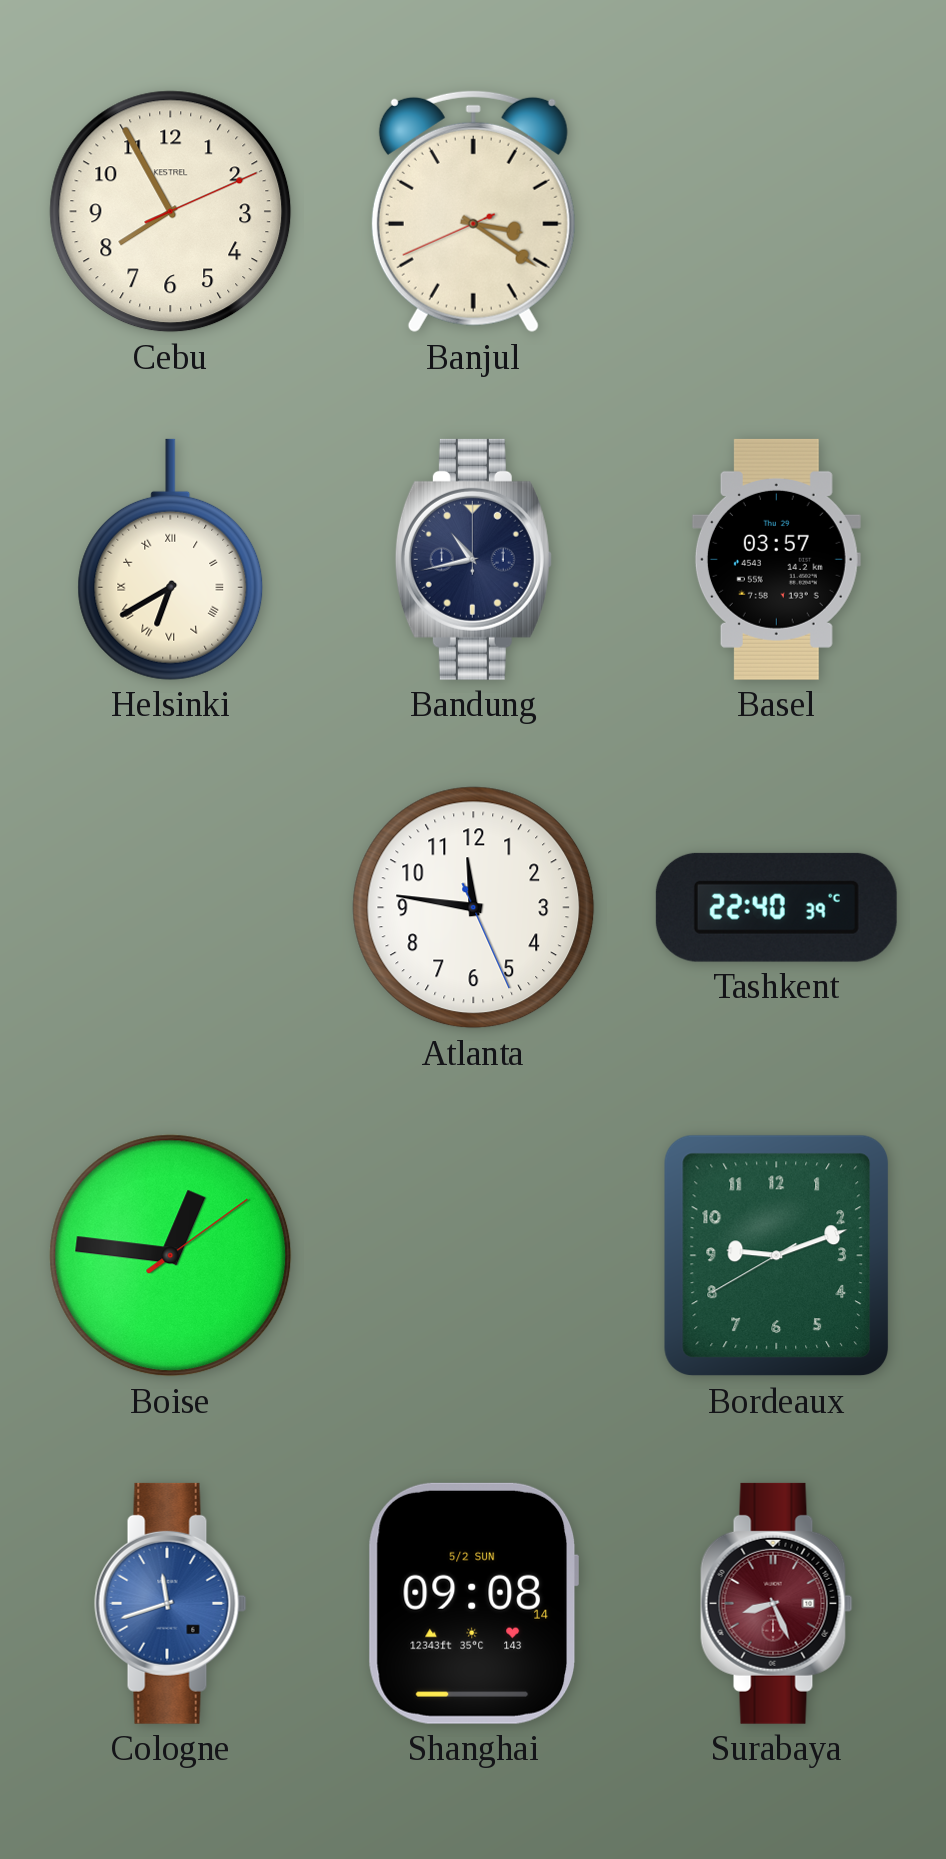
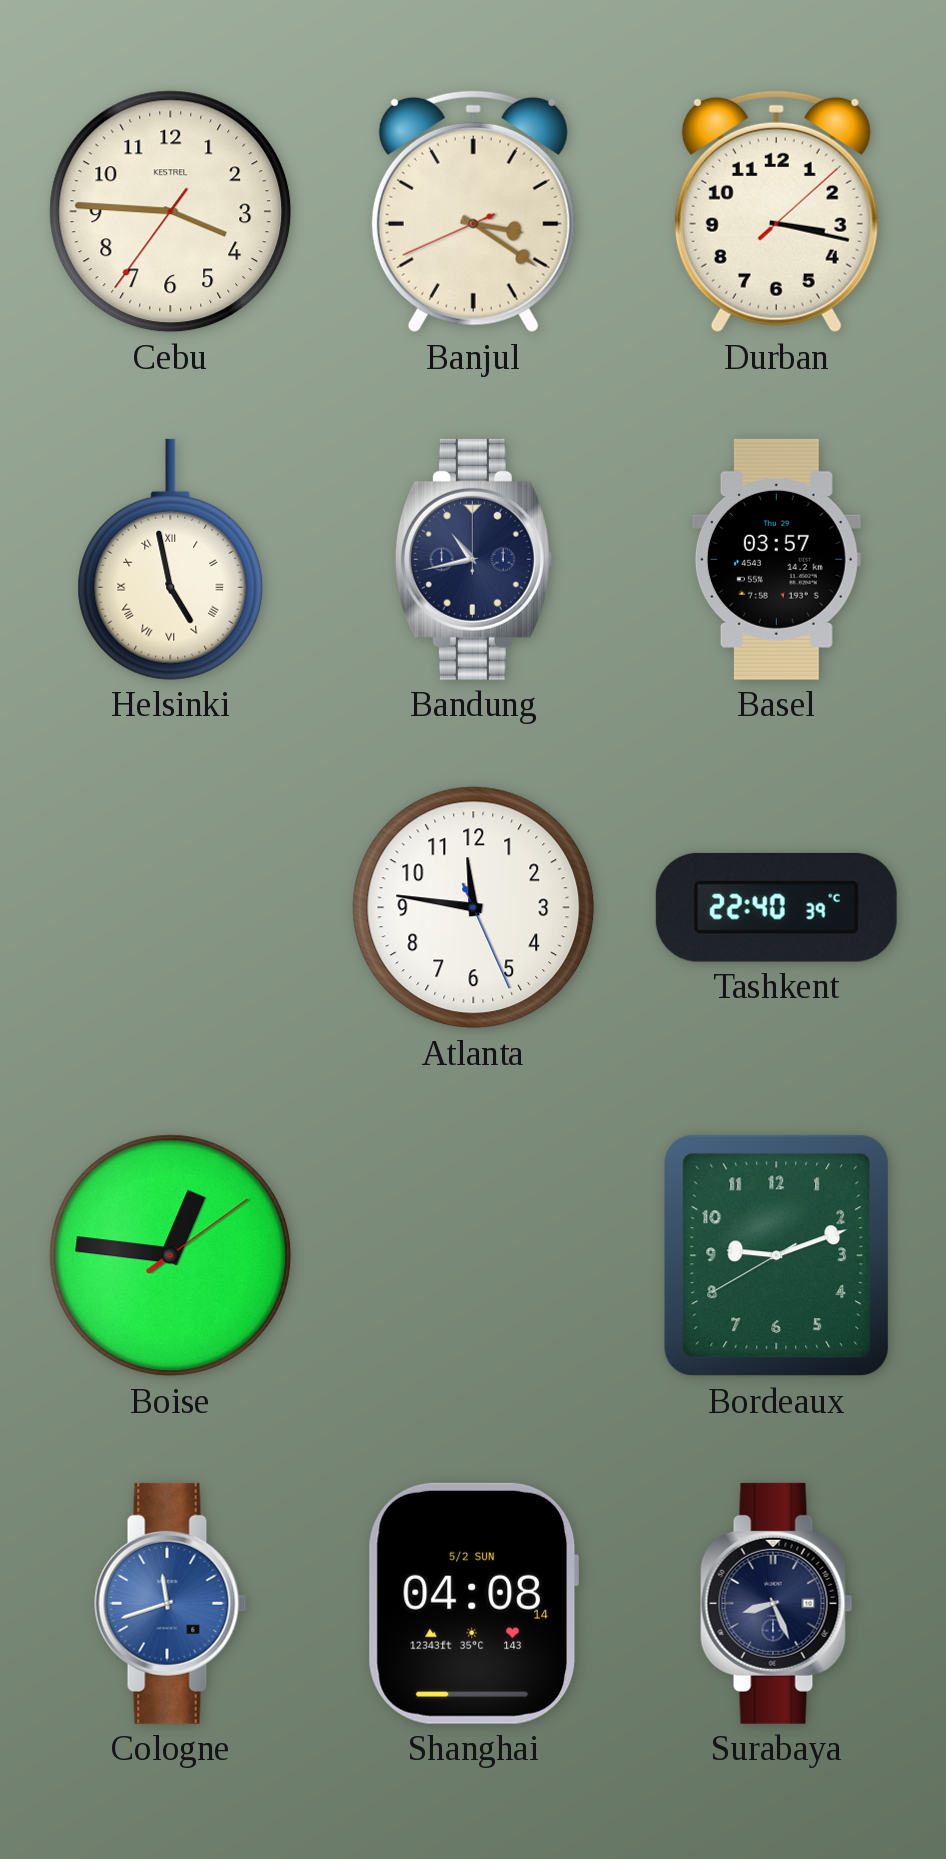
Cebu: 7:55 -> 3:45
Durban: none -> 3:17
Helsinki: 6:40 -> 4:58
Shanghai: 09:08 -> 04:08
Surabaya dial: burgundy -> navy
